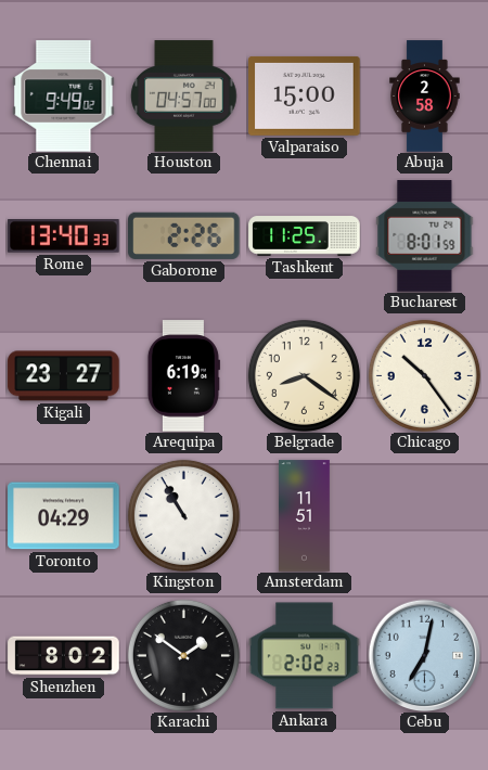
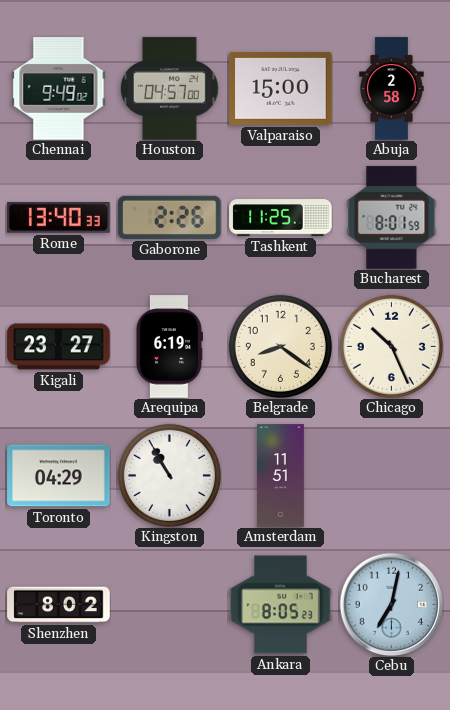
Chicago: 10:24 -> 10:26
Karachi: 1:51 -> none
Ankara: 2:02 -> 8:05
